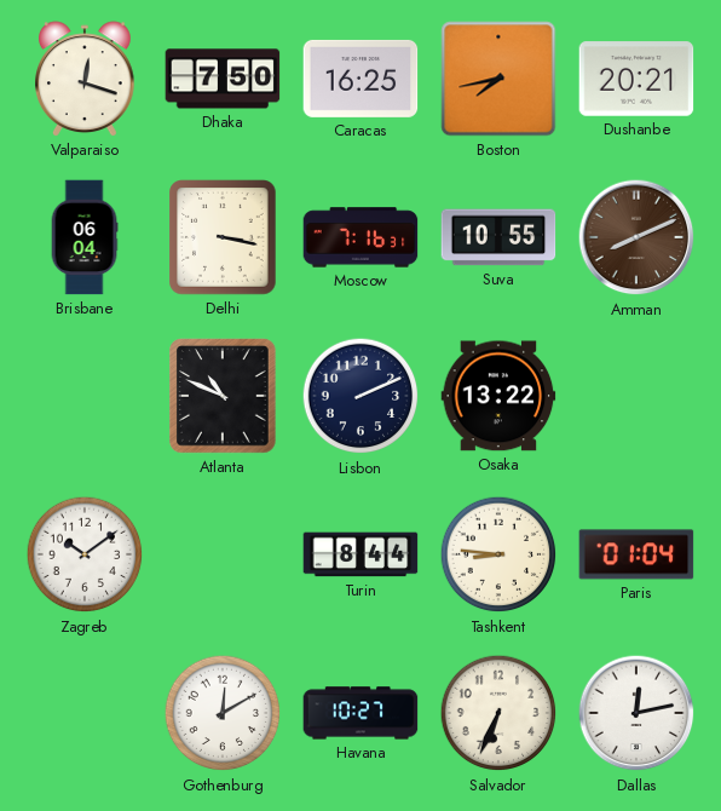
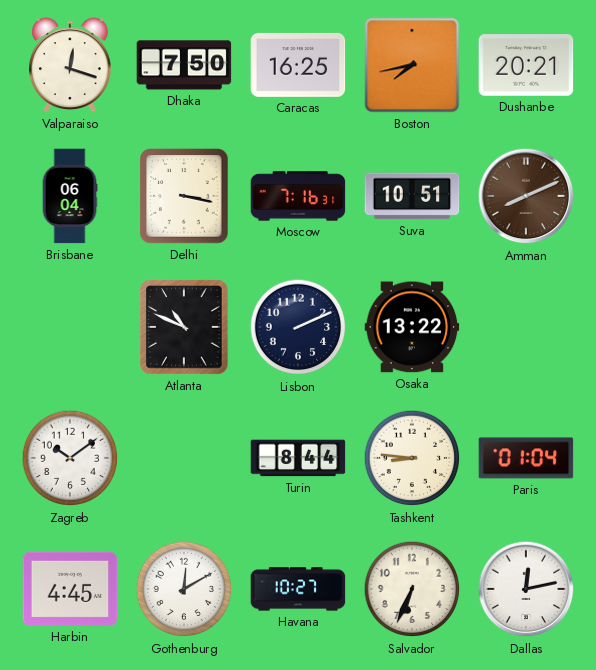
Suva: 10:55 -> 10:51
Harbin: none -> 4:45
